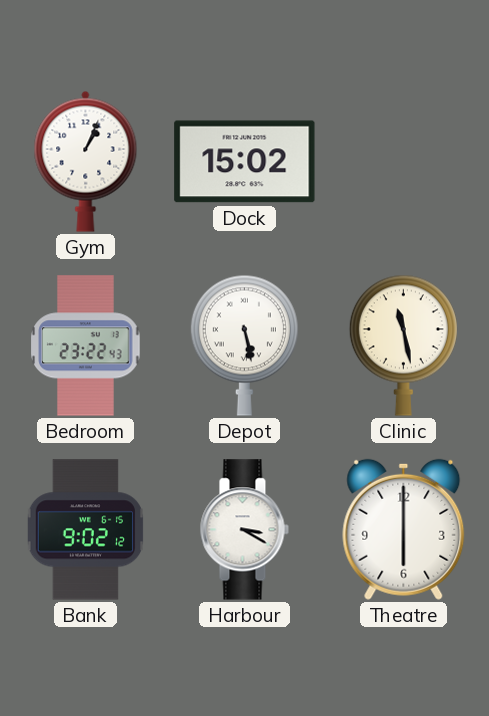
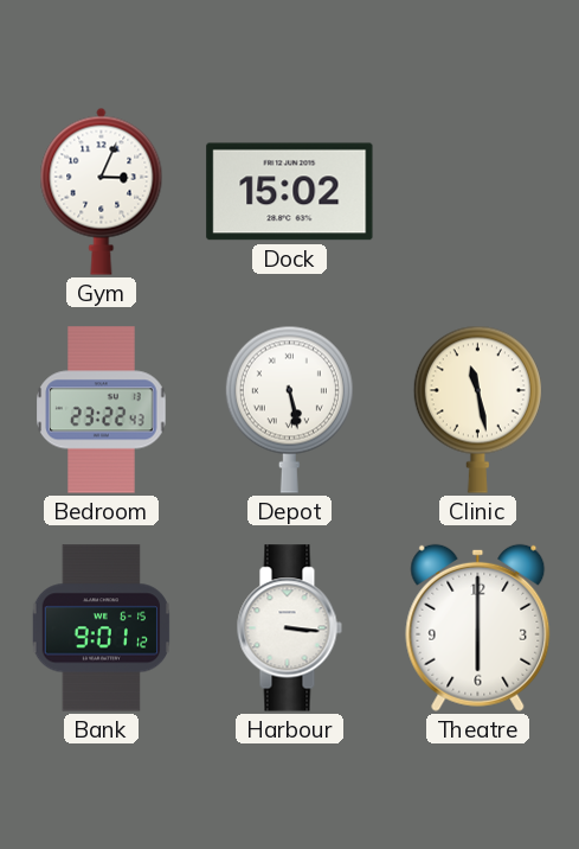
Gym: 1:04 -> 3:04
Bank: 9:02 -> 9:01
Harbour: 3:20 -> 3:16
